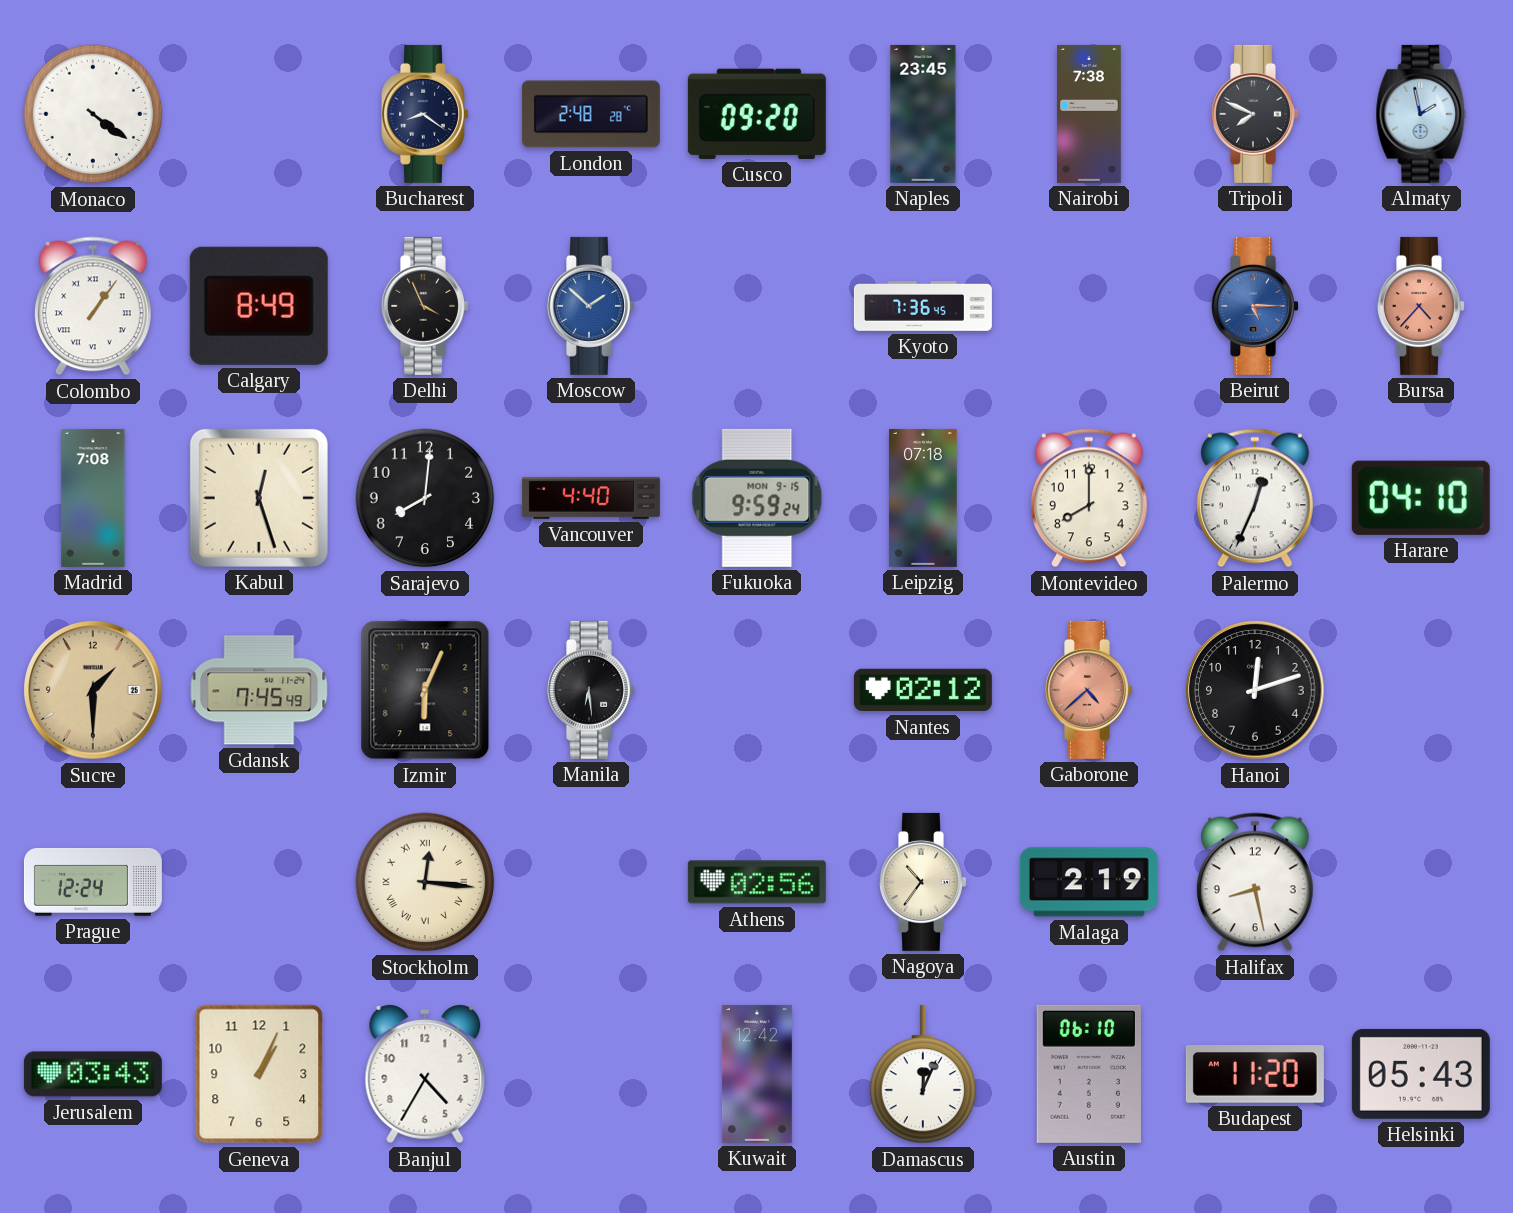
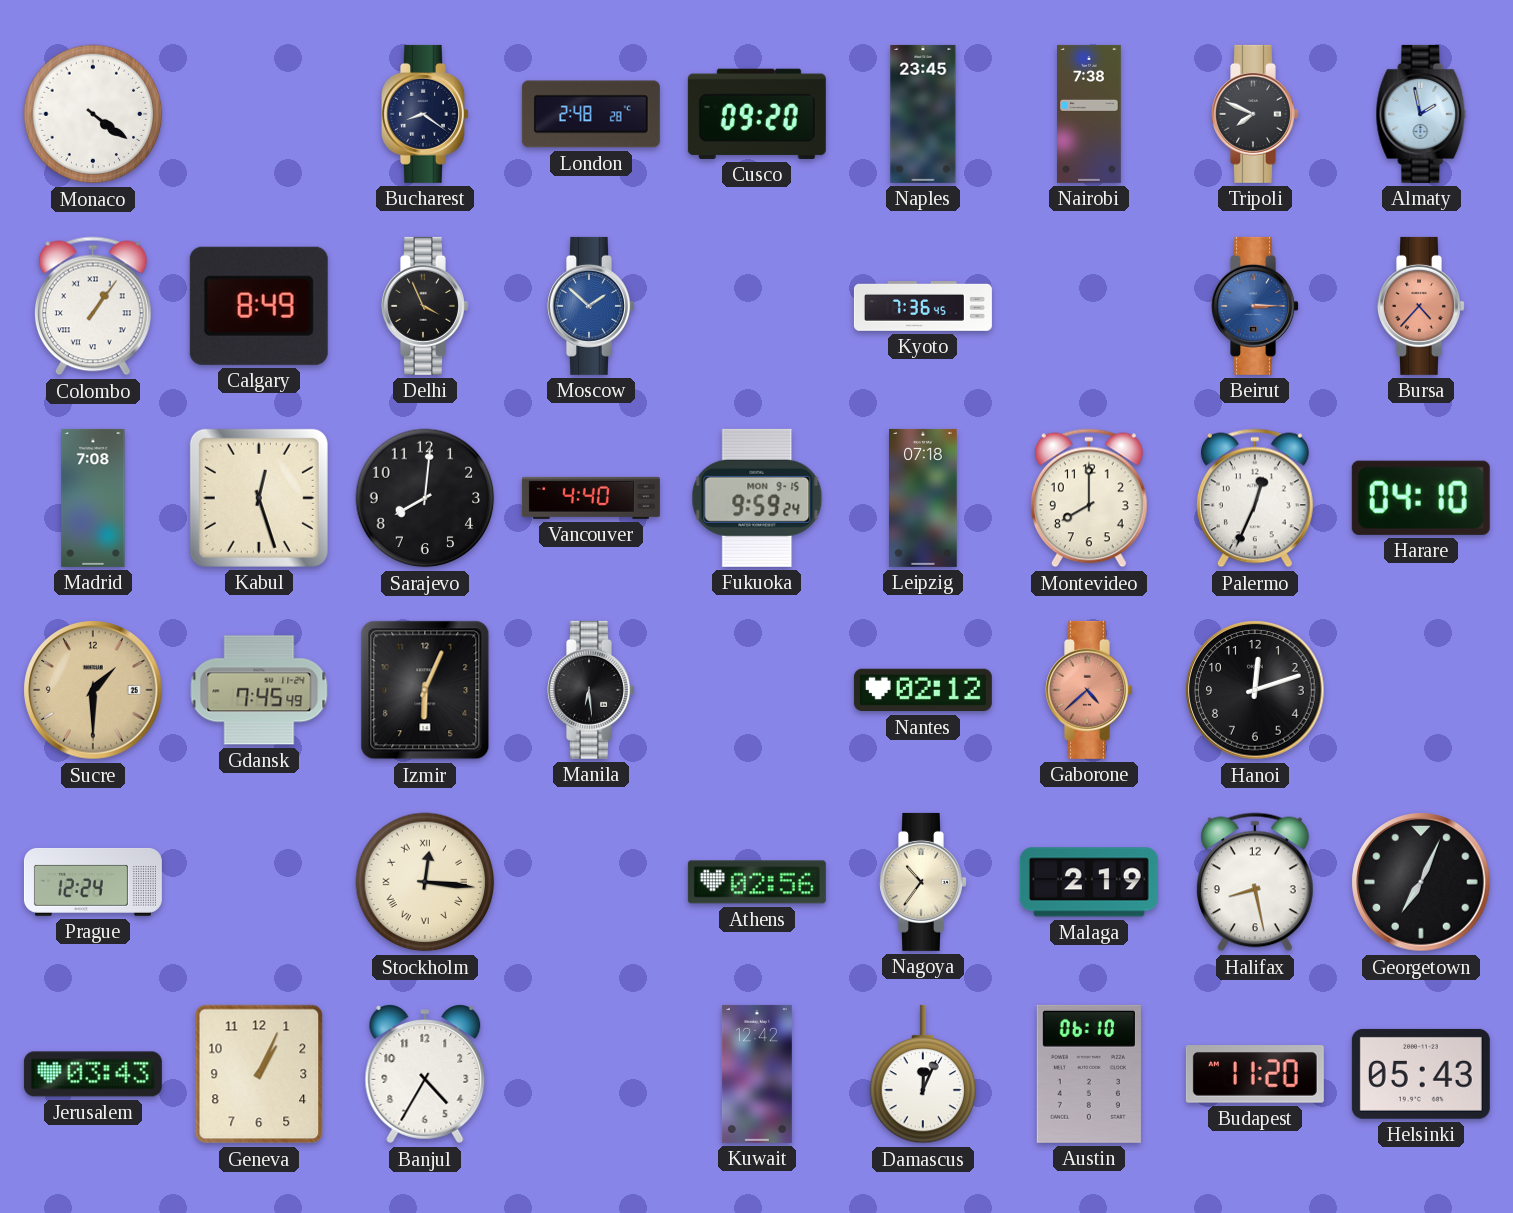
Beirut: 5:15 -> 3:15
Georgetown: none -> 7:04
